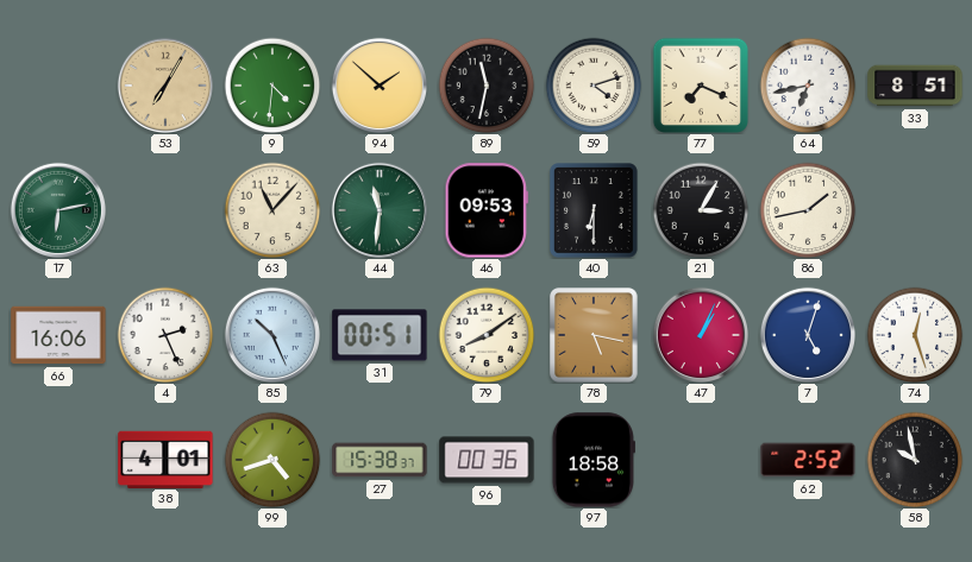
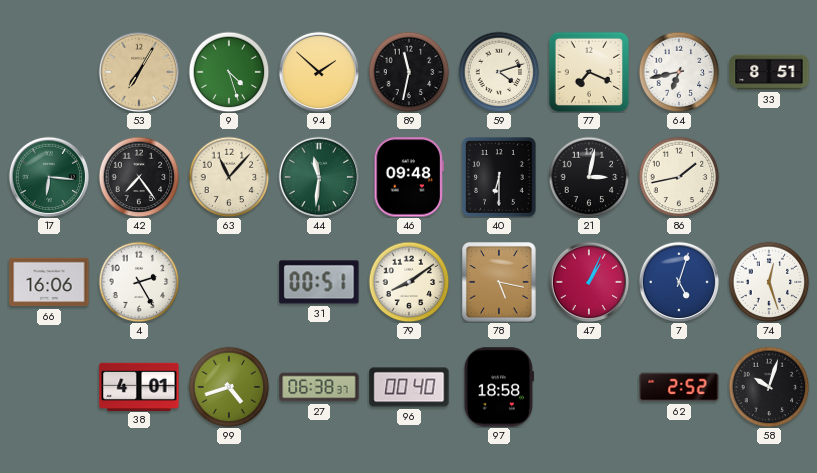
9: 4:31 -> 4:27
17: 6:13 -> 6:16
42: none -> 7:24
46: 09:53 -> 09:48
21: 3:05 -> 3:02
4: 2:26 -> 2:25
85: 10:26 -> none
27: 15:38 -> 06:38
96: 00:36 -> 00:40
58: 9:58 -> 10:03
